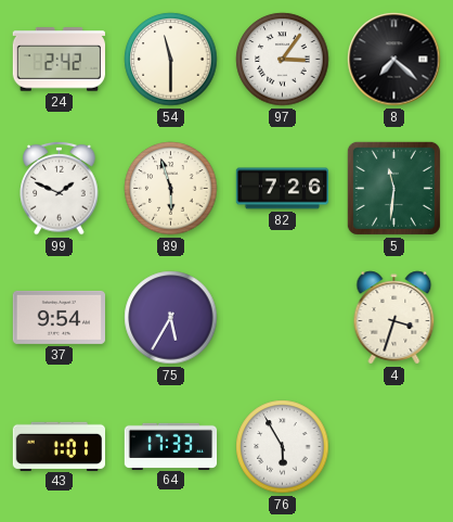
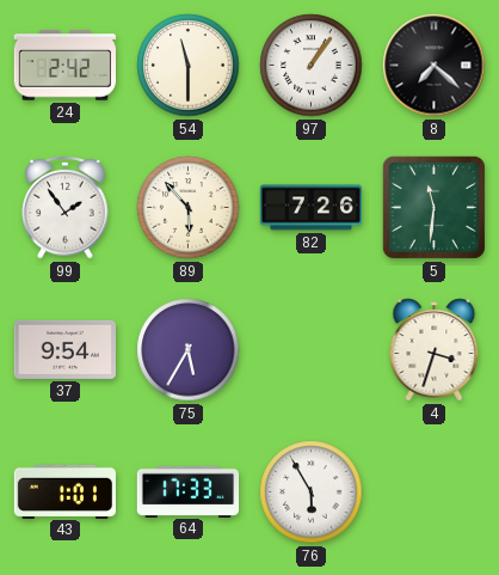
97: 3:06 -> 1:06
99: 1:49 -> 1:54
89: 5:57 -> 5:53
